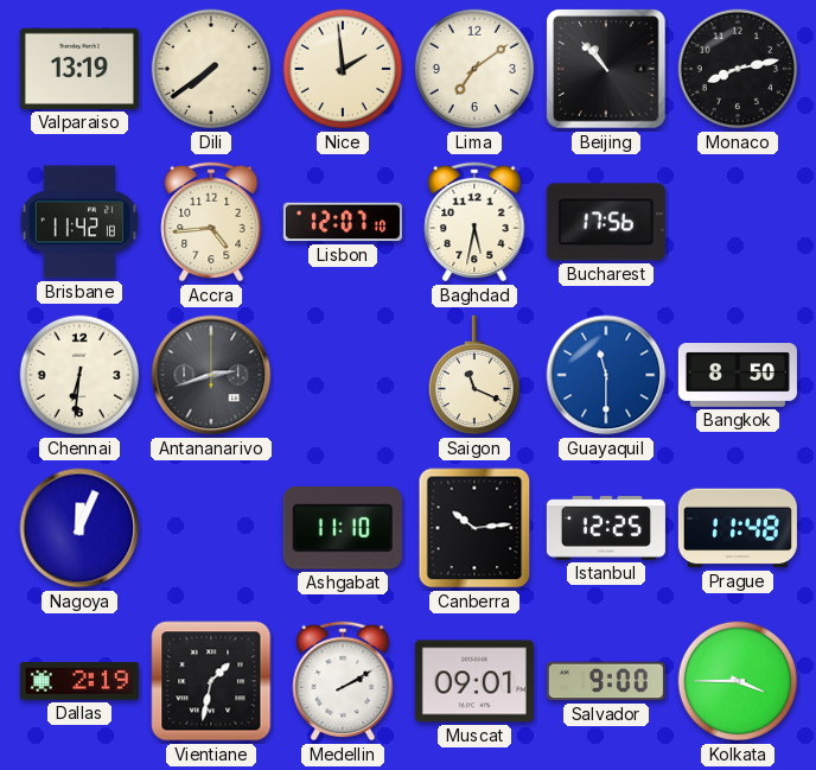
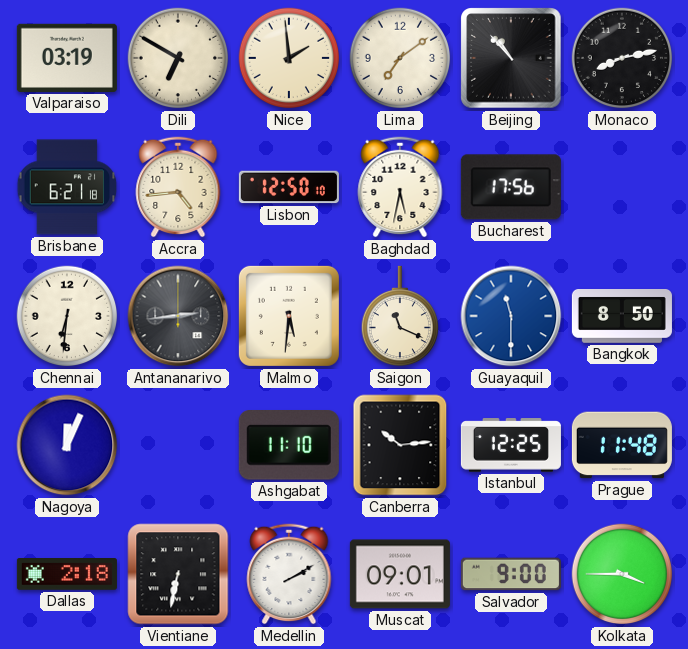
Valparaiso: 13:19 -> 03:19
Dili: 7:39 -> 6:50
Brisbane: 11:42 -> 6:21
Lisbon: 12:07 -> 12:50
Antananarivo: 2:42 -> 2:44
Malmo: none -> 5:31
Dallas: 2:19 -> 2:18
Vientiane: 1:32 -> 6:32
